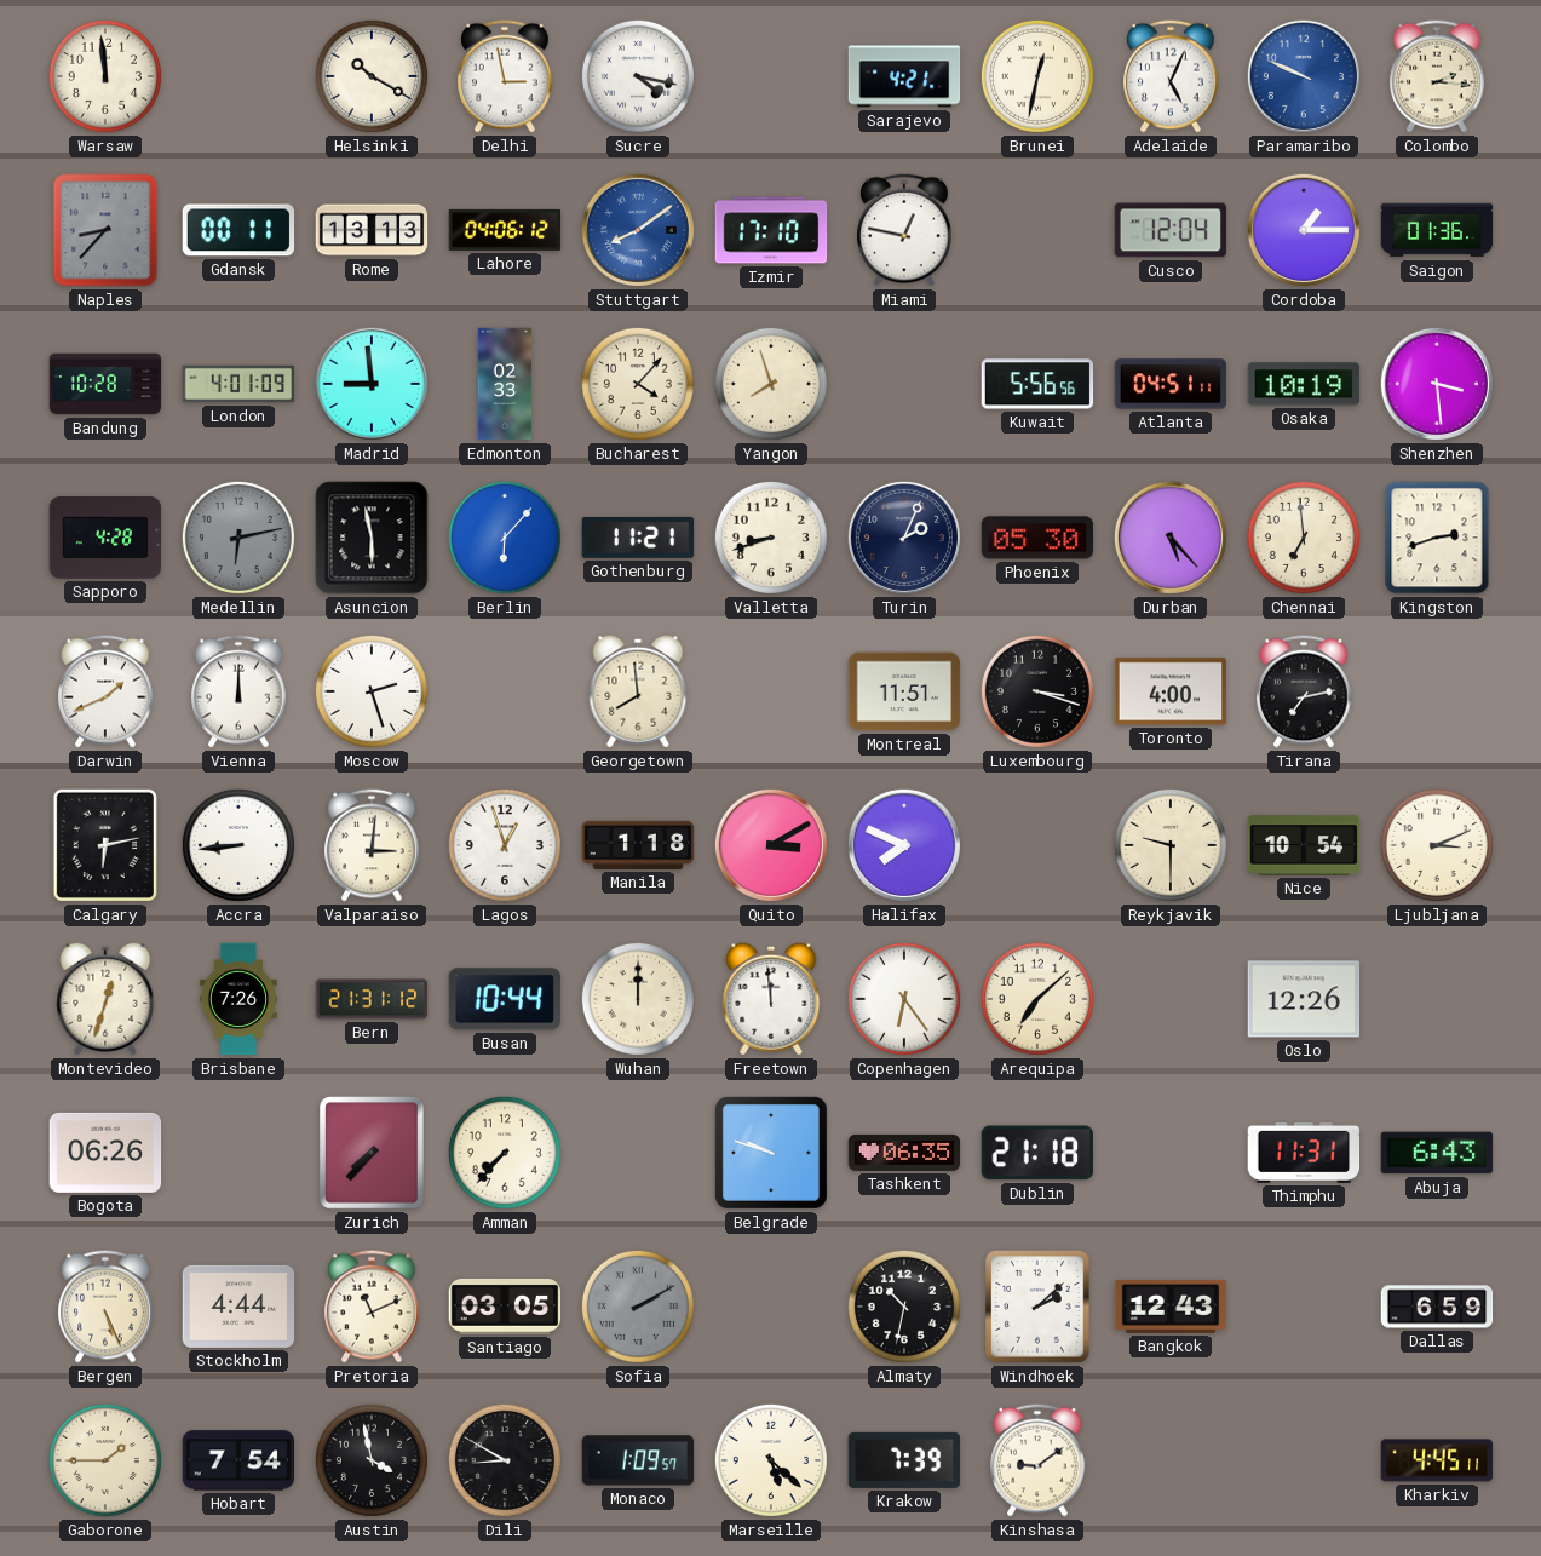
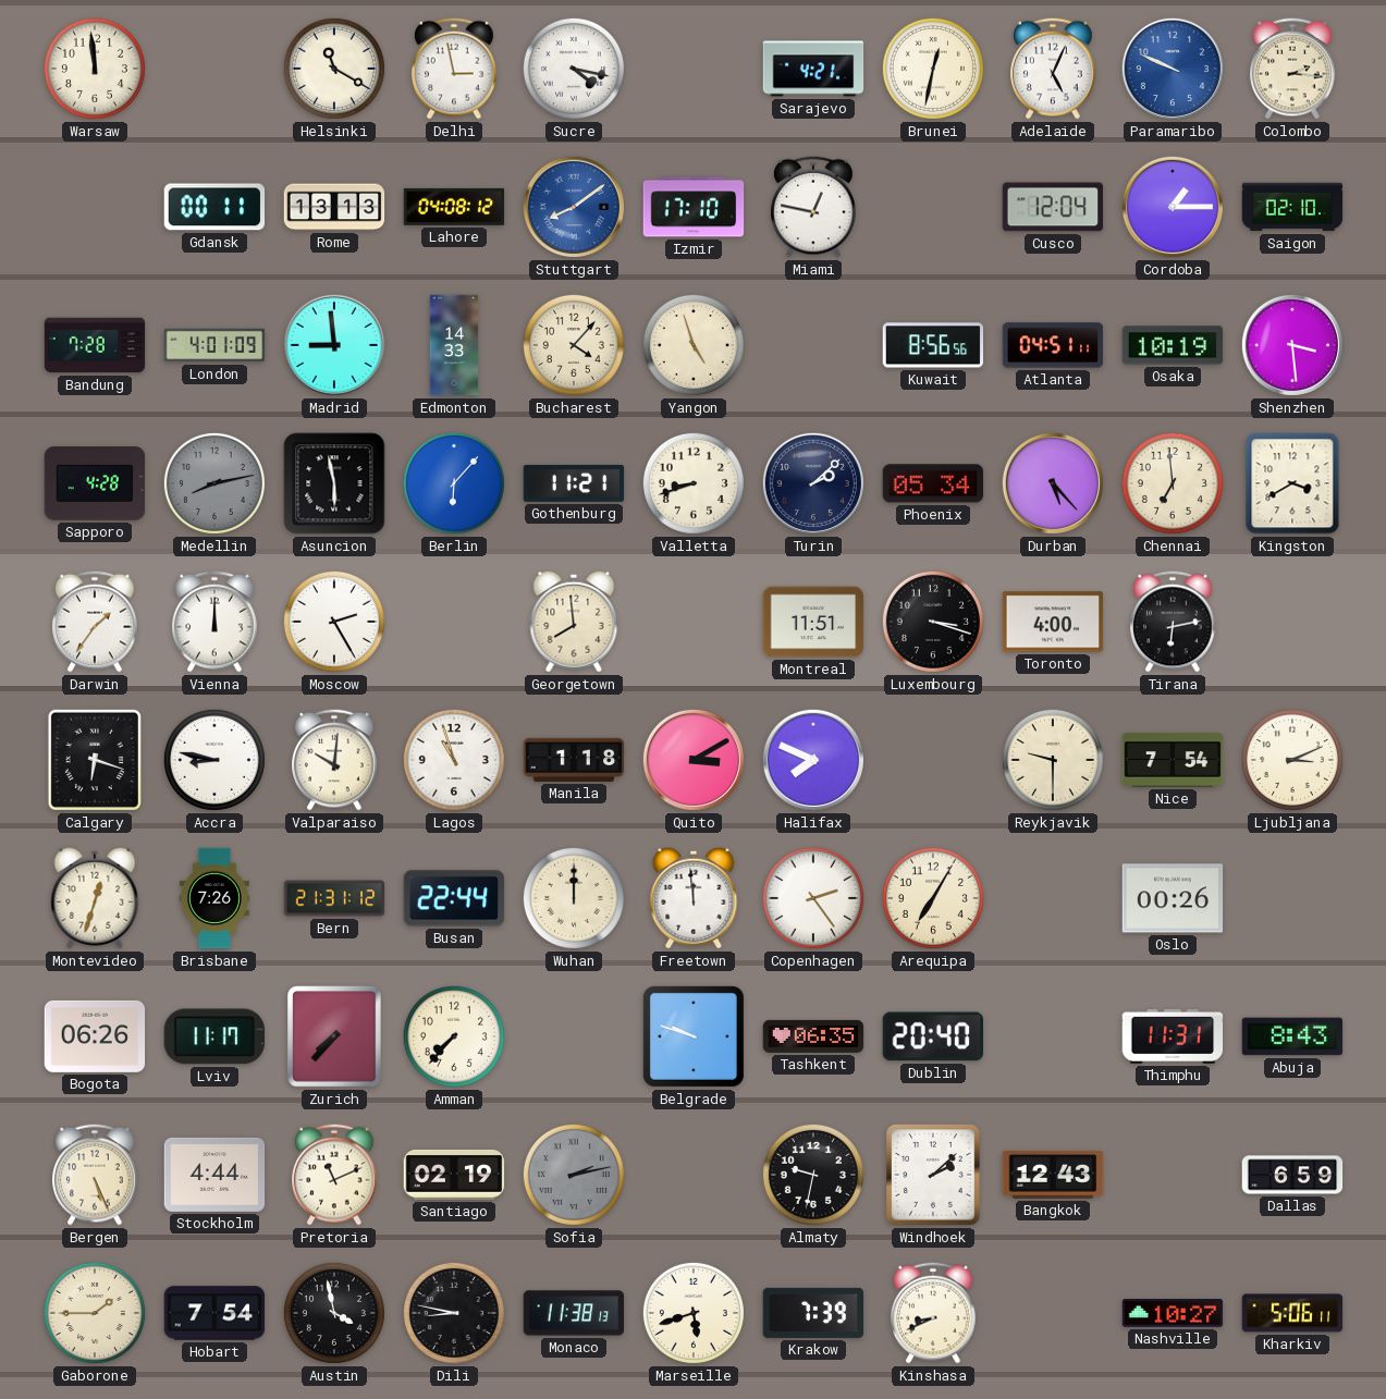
Helsinki: 10:20 -> 11:20
Naples: 8:37 -> none
Lahore: 04:06 -> 04:08
Saigon: 01:36 -> 02:10
Bandung: 10:28 -> 7:28
Edmonton: 02:33 -> 14:33
Yangon: 7:57 -> 4:57
Kuwait: 5:56 -> 8:56
Medellin: 6:13 -> 8:13
Turin: 2:04 -> 2:08
Phoenix: 05:30 -> 05:34
Kingston: 2:42 -> 3:40
Darwin: 1:41 -> 1:36
Moscow: 2:27 -> 2:25
Tirana: 7:13 -> 6:13
Calgary: 6:13 -> 6:18
Accra: 8:44 -> 8:47
Valparaiso: 3:01 -> 10:01
Lagos: 12:57 -> 10:57
Nice: 10:54 -> 7:54
Busan: 10:44 -> 22:44
Copenhagen: 6:24 -> 2:24
Arequipa: 7:08 -> 7:05
Oslo: 12:26 -> 00:26
Lviv: none -> 11:17
Dublin: 21:18 -> 20:40
Abuja: 6:43 -> 8:43
Santiago: 03:05 -> 02:19
Sofia: 2:10 -> 2:13
Almaty: 10:32 -> 9:32
Dili: 8:50 -> 8:47
Monaco: 1:09 -> 11:38
Marseille: 5:22 -> 5:42
Kinshasa: 9:09 -> 8:41
Nashville: none -> 10:27
Kharkiv: 4:45 -> 5:06
